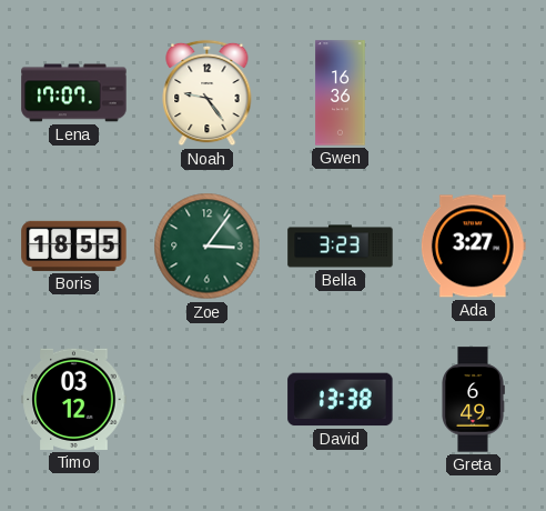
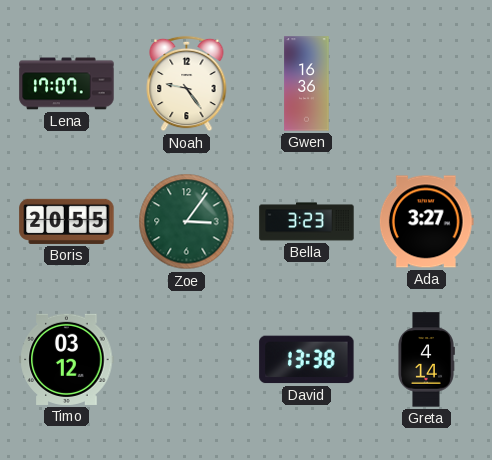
Boris: 18:55 -> 20:55
Greta: 6:49 -> 4:14
